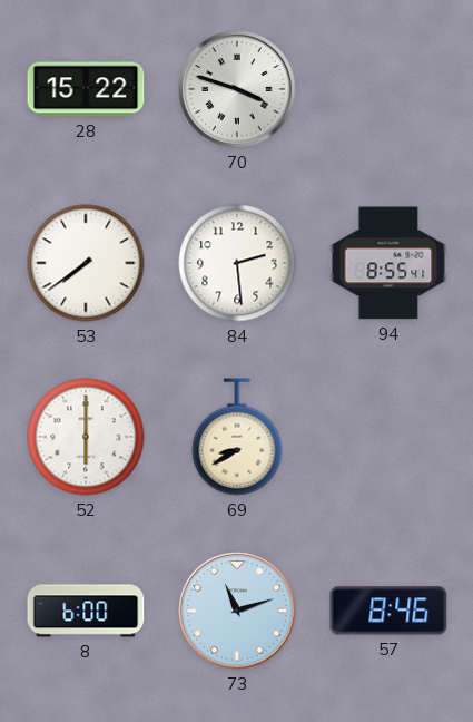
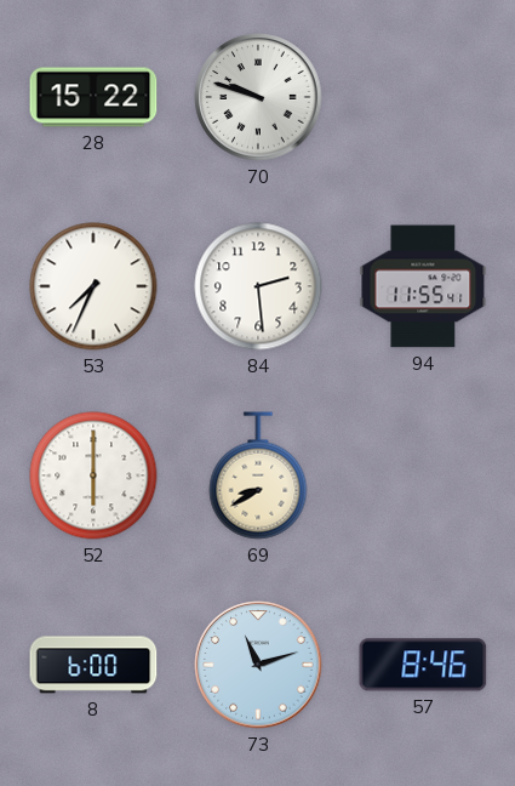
70: 3:48 -> 9:48
53: 7:39 -> 7:34
94: 8:55 -> 11:55
